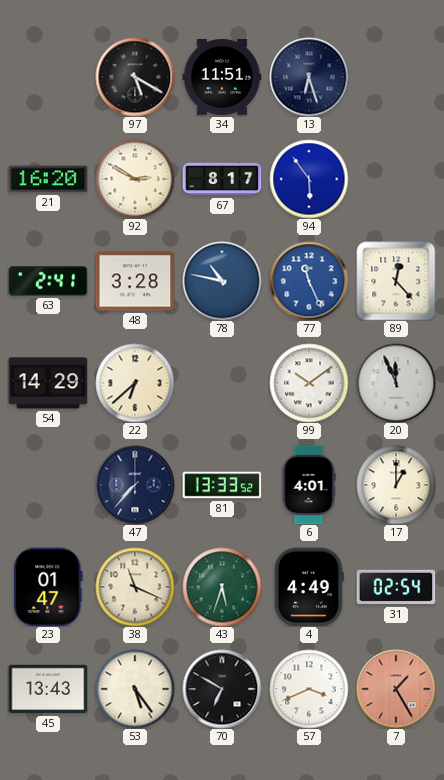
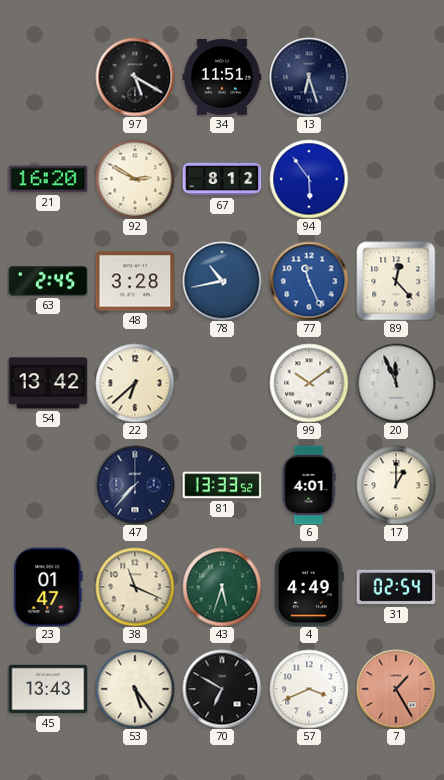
67: 8:17 -> 8:12
63: 2:41 -> 2:45
78: 10:47 -> 10:43
54: 14:29 -> 13:42
